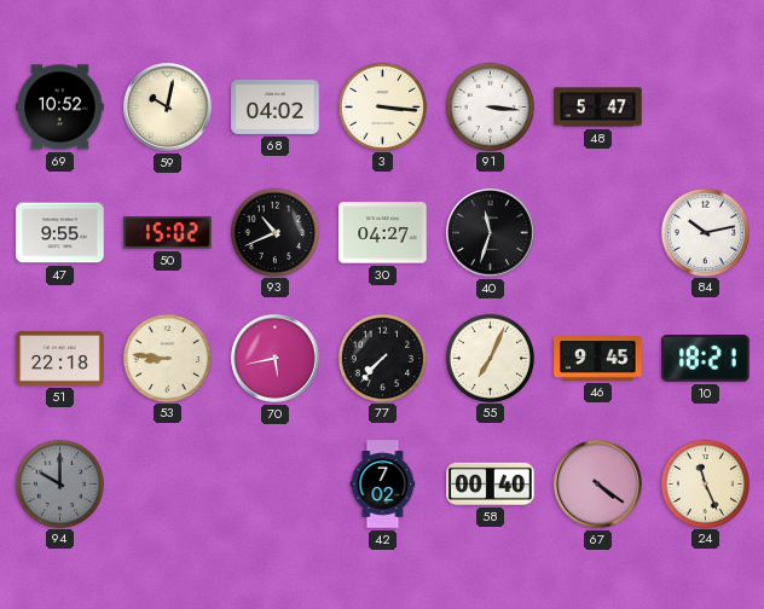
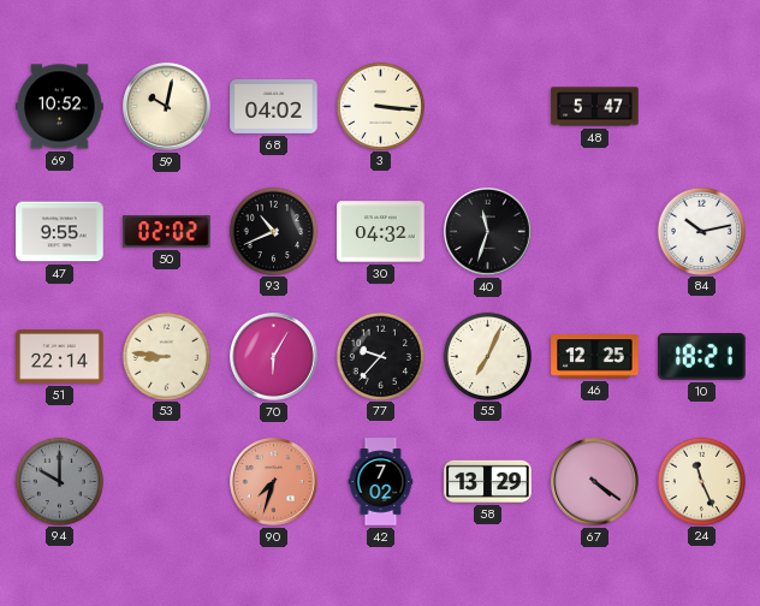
91: 3:16 -> none
50: 15:02 -> 02:02
30: 04:27 -> 04:32
51: 22:18 -> 22:14
70: 5:43 -> 6:05
77: 7:37 -> 9:37
46: 9:45 -> 12:25
90: none -> 7:33
58: 00:40 -> 13:29
